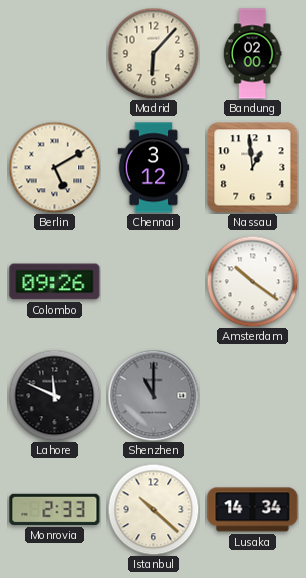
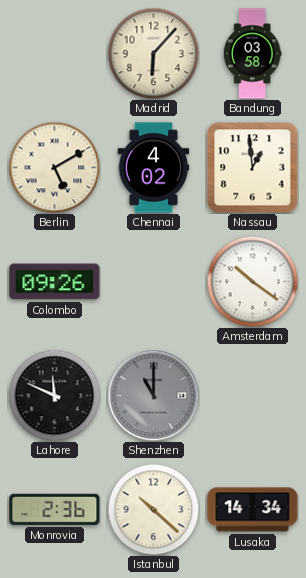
Bandung: 02:00 -> 03:58
Chennai: 3:12 -> 4:02
Monrovia: 2:33 -> 2:36
